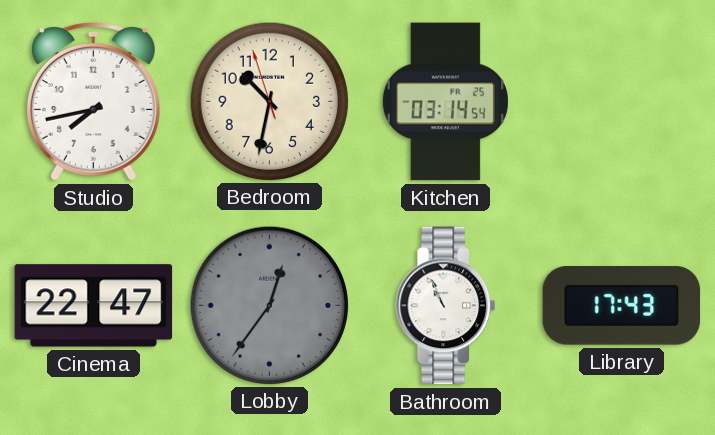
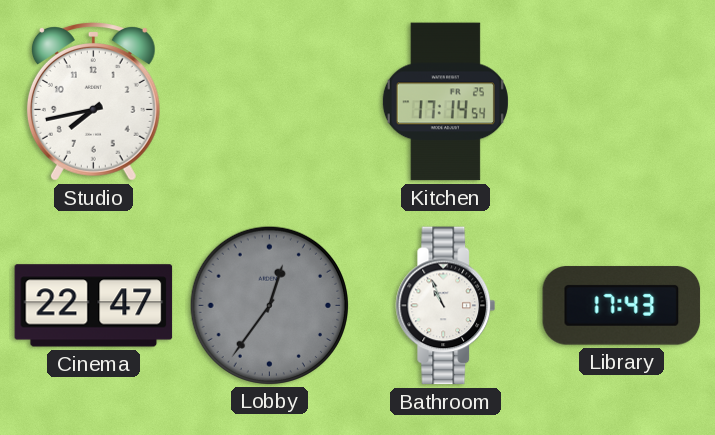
Bedroom: 10:31 -> none
Kitchen: 03:14 -> 17:14
